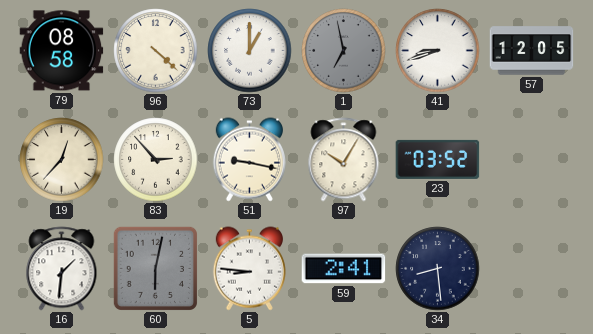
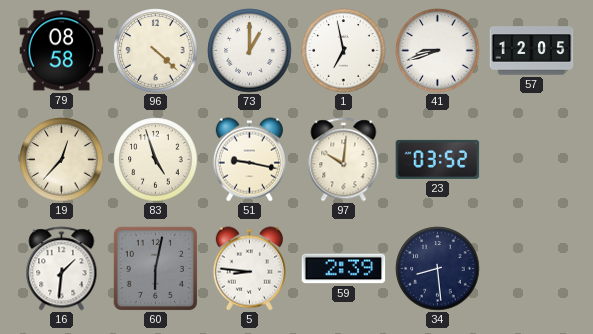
1 dial: grey -> white
83: 2:53 -> 4:57
97: 10:05 -> 10:01
59: 2:41 -> 2:39
